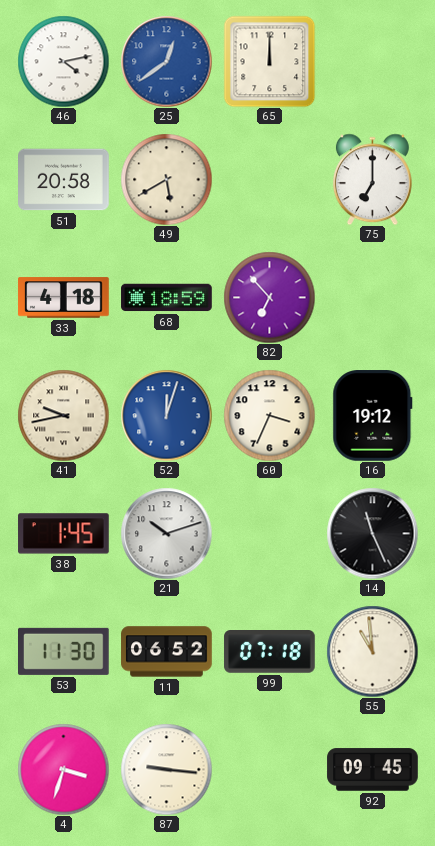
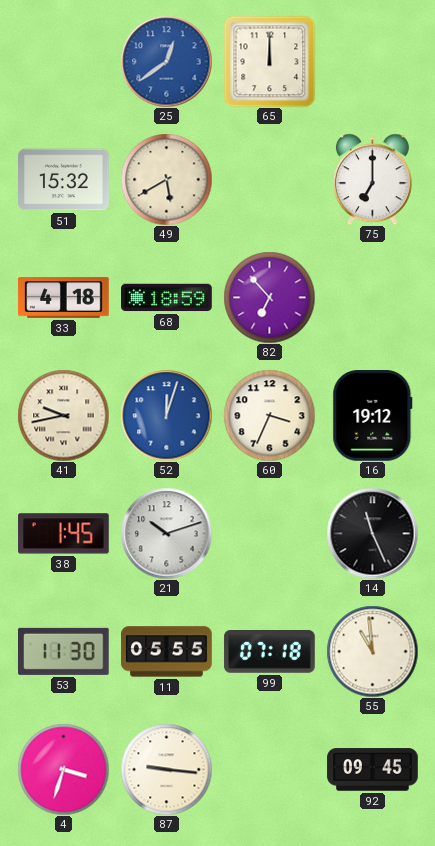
46: 4:13 -> none
51: 20:58 -> 15:32
11: 06:52 -> 05:55
